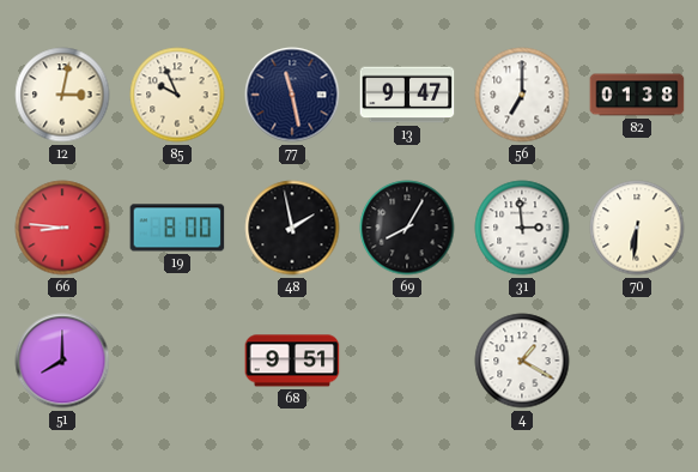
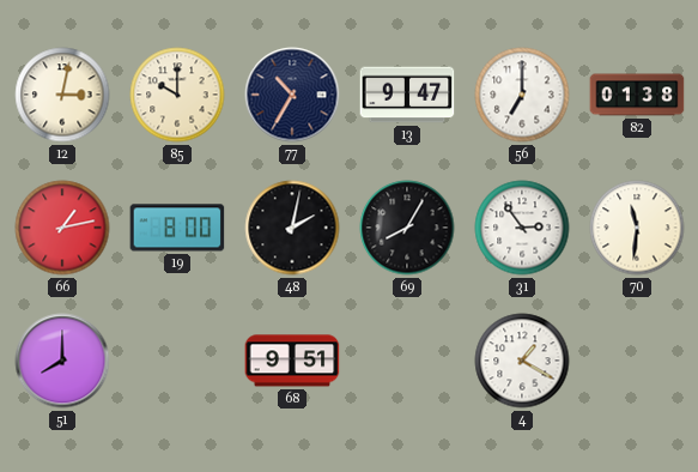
85: 9:56 -> 10:00
77: 11:28 -> 10:35
66: 8:46 -> 1:13
48: 1:58 -> 2:02
31: 2:59 -> 2:54
70: 6:31 -> 11:31
